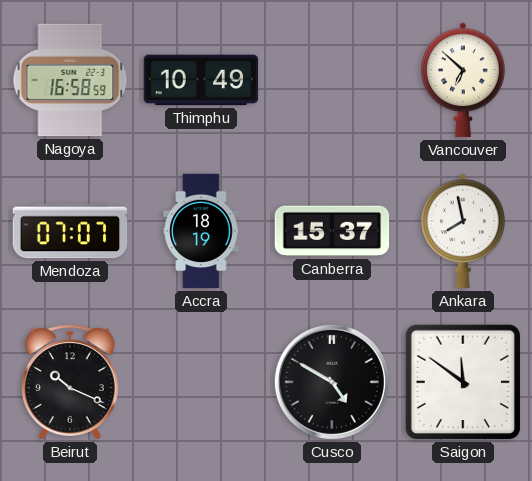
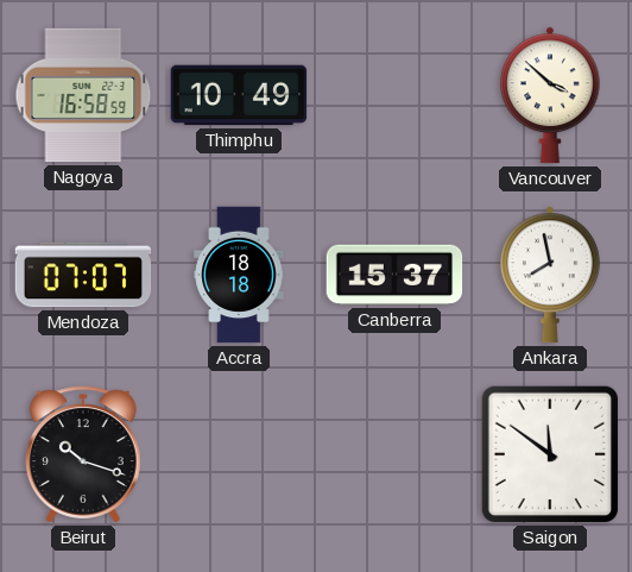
Vancouver: 6:52 -> 3:52
Accra: 18:19 -> 18:18
Beirut: 10:19 -> 10:18
Cusco: 4:50 -> none
